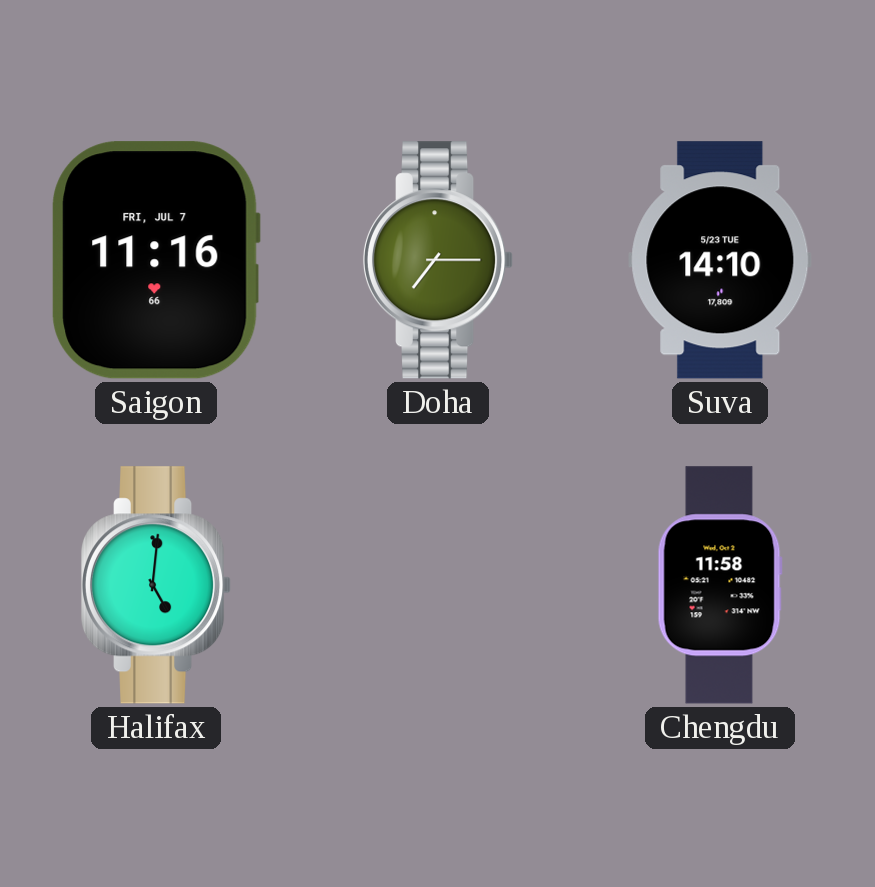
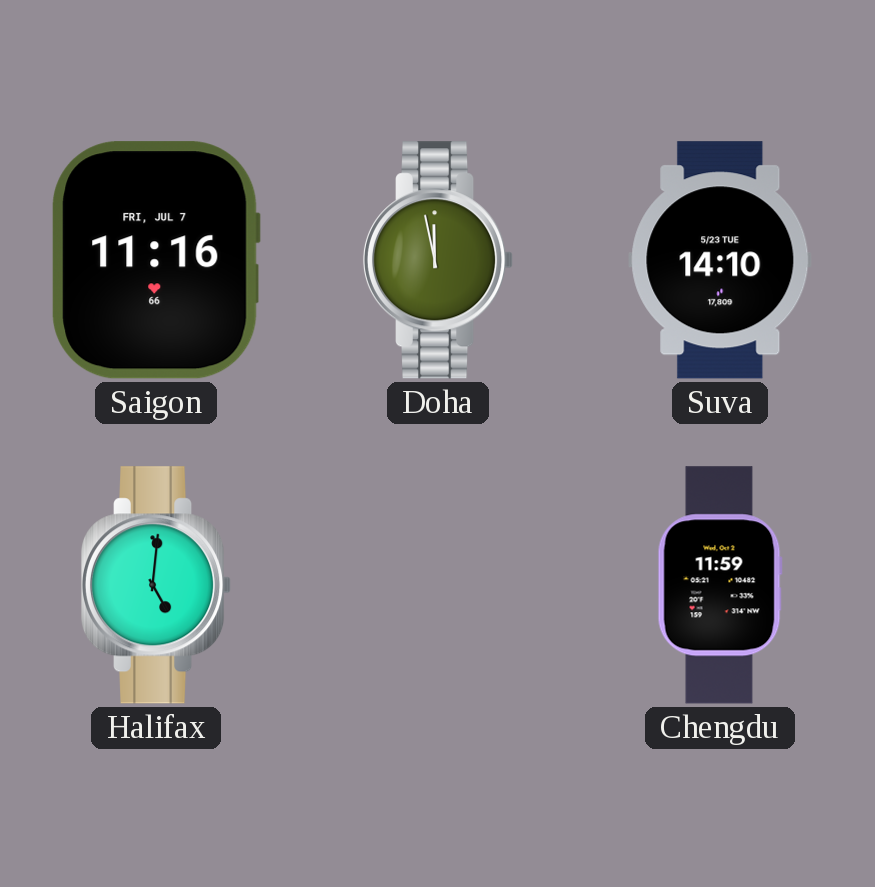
Doha: 7:15 -> 11:58
Chengdu: 11:58 -> 11:59
